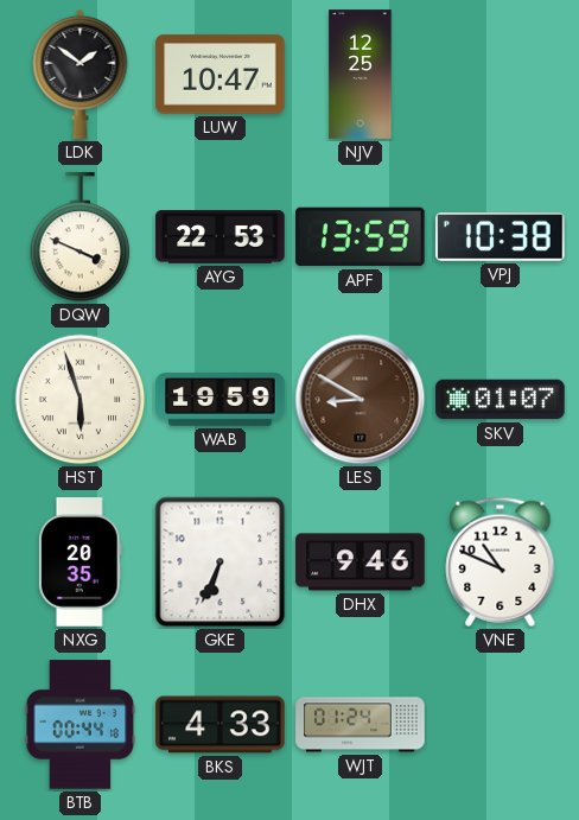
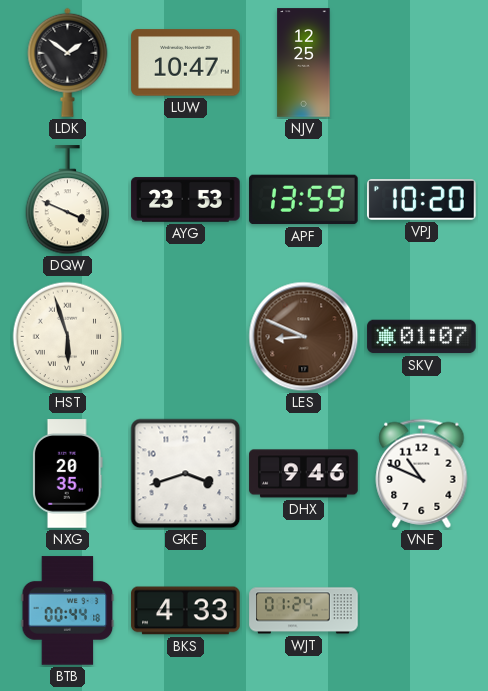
AYG: 22:53 -> 23:53
VPJ: 10:38 -> 10:20
WAB: 19:59 -> none
LES: 8:50 -> 8:49
GKE: 6:34 -> 3:42
